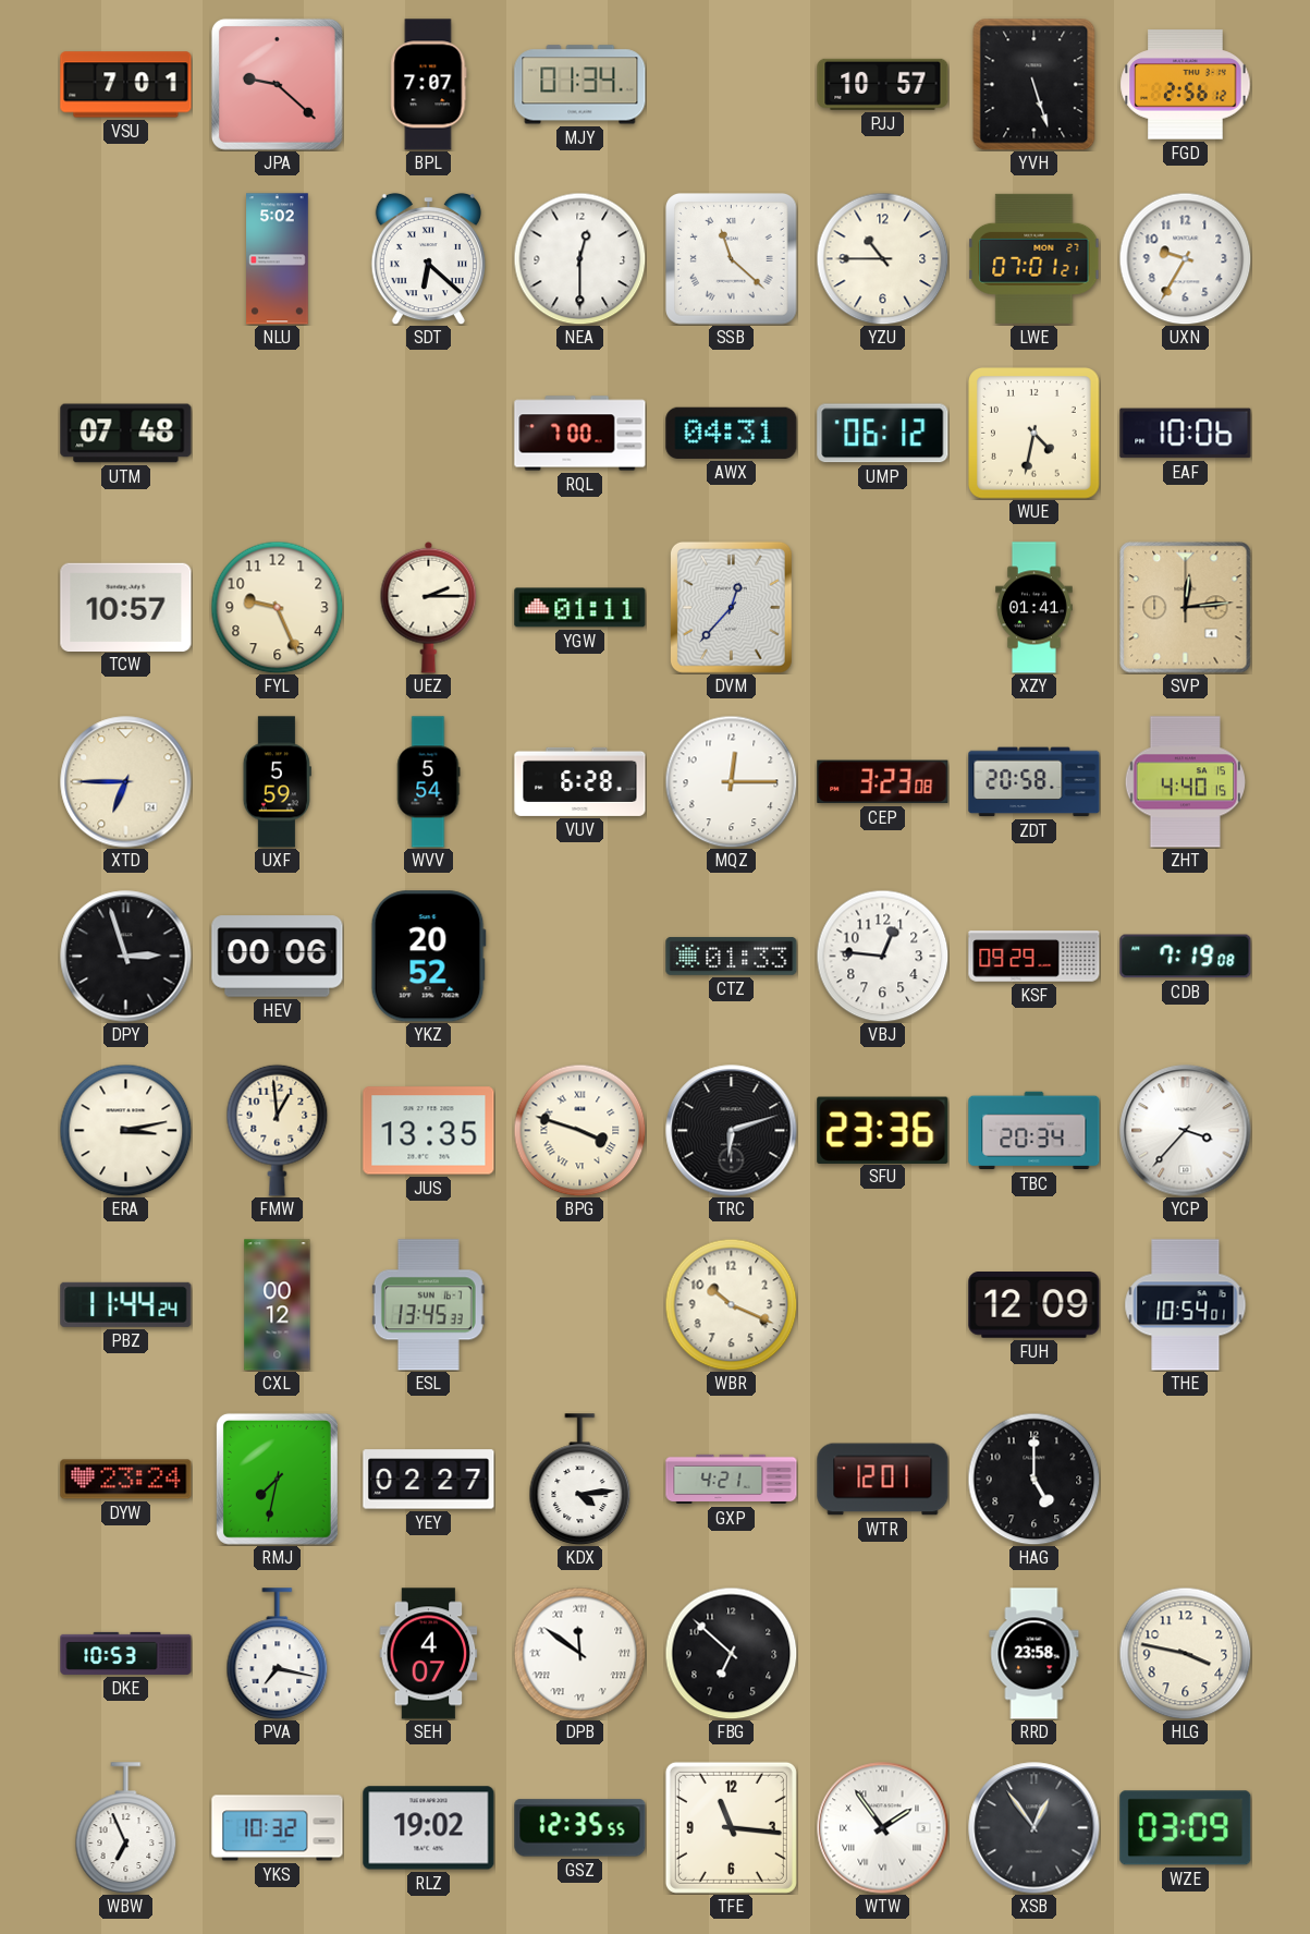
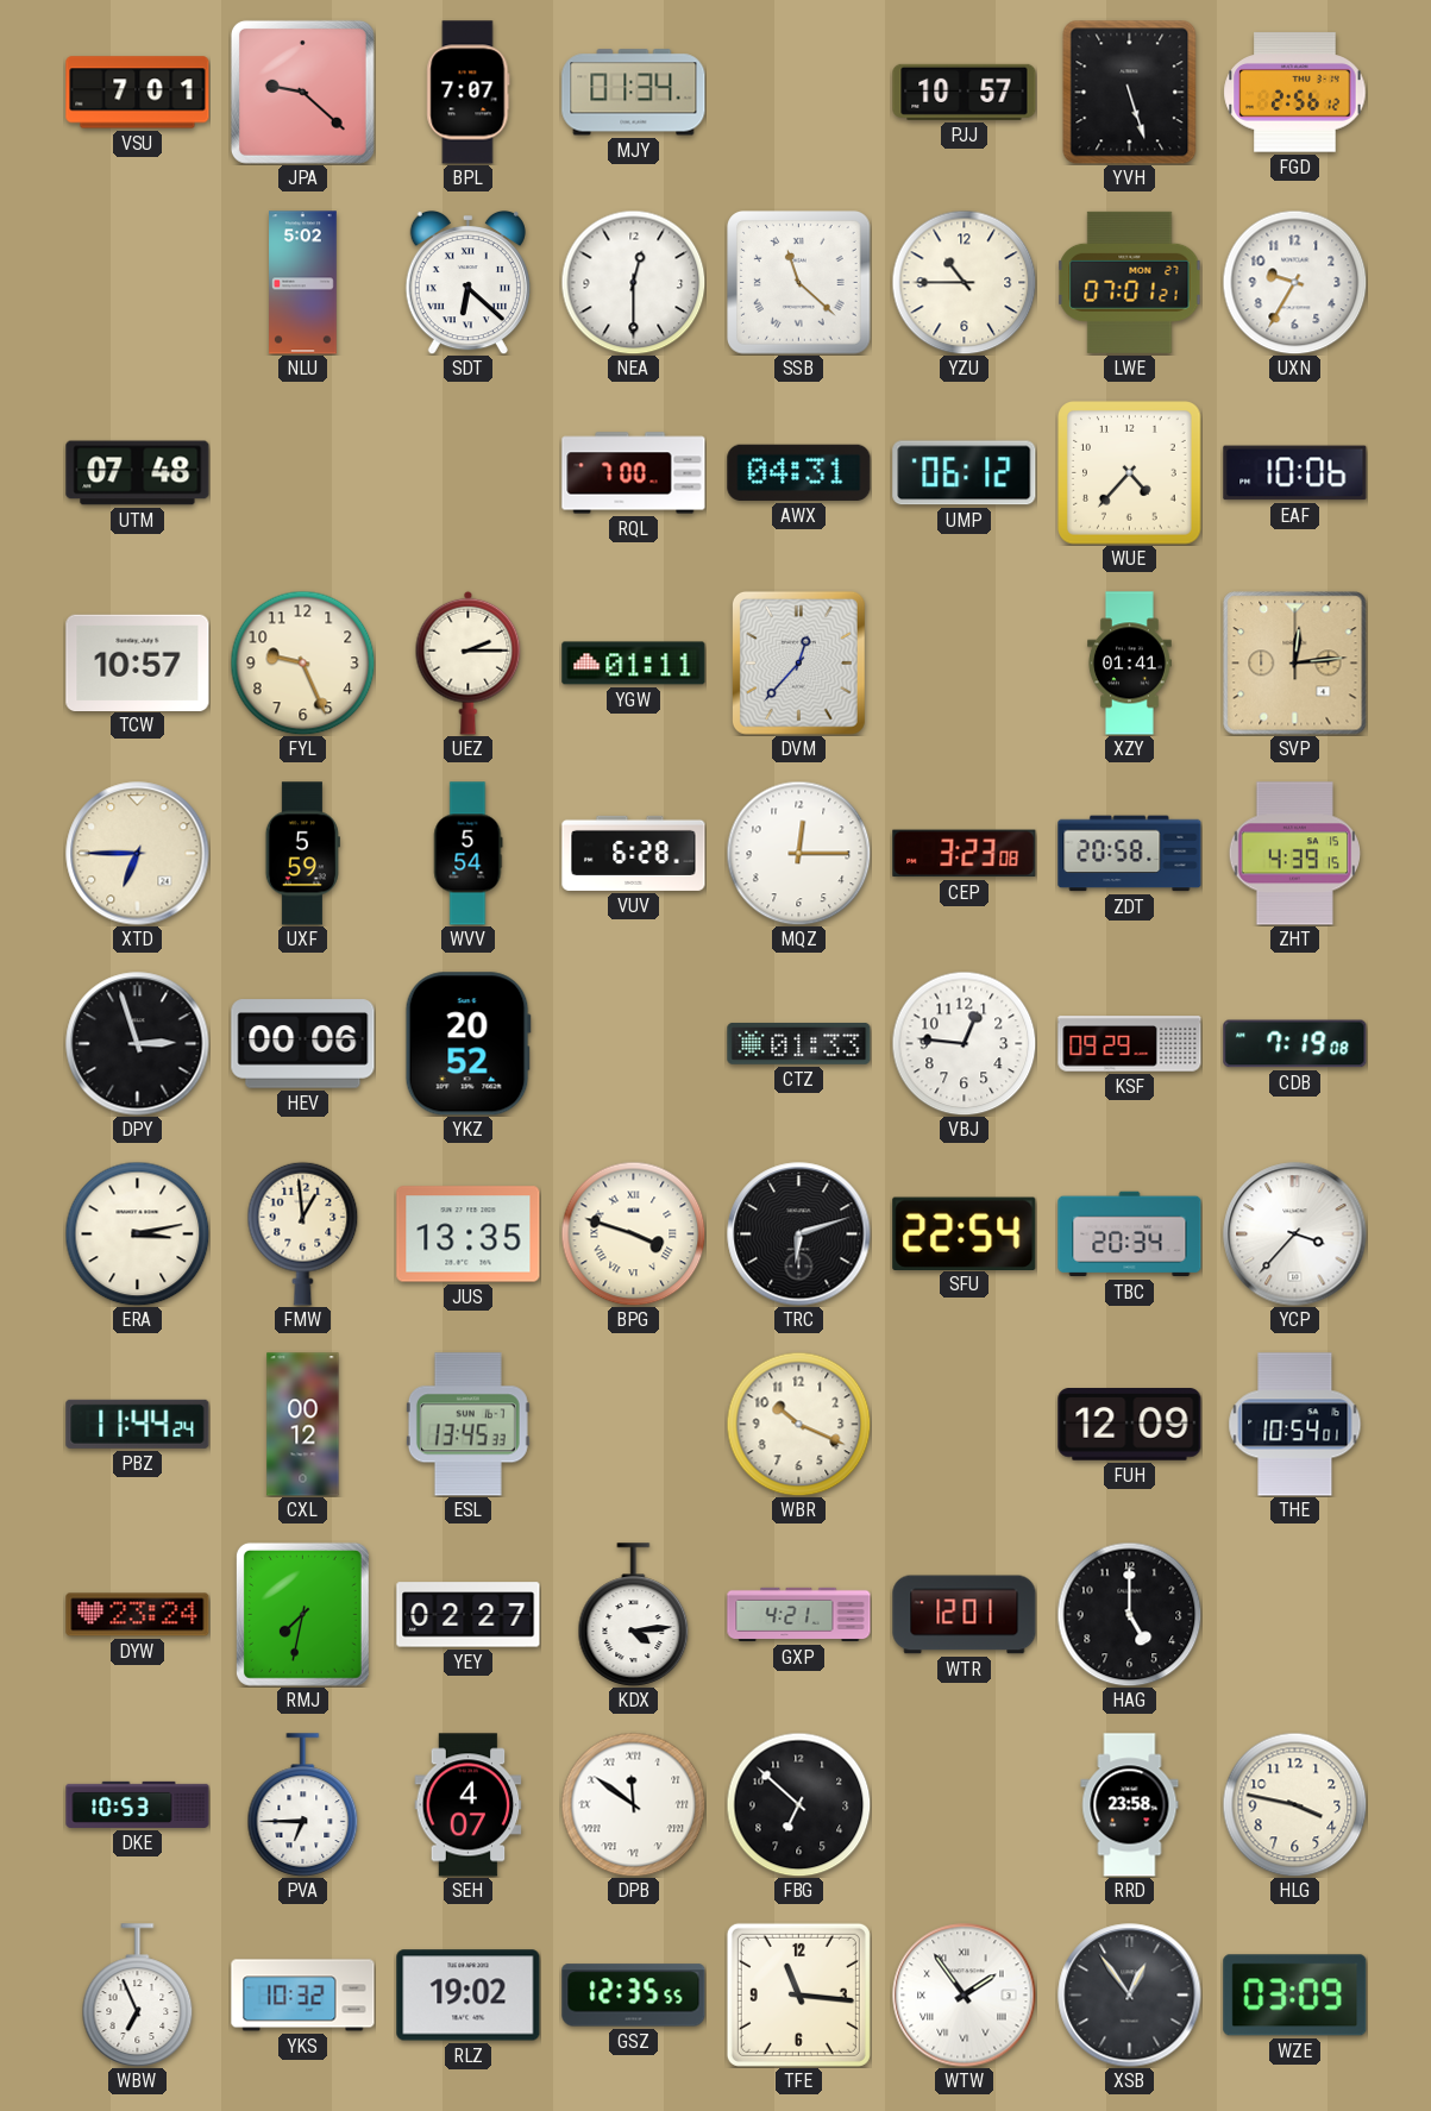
WUE: 4:32 -> 4:37
ZHT: 4:40 -> 4:39
SFU: 23:36 -> 22:54
PVA: 7:17 -> 6:45
